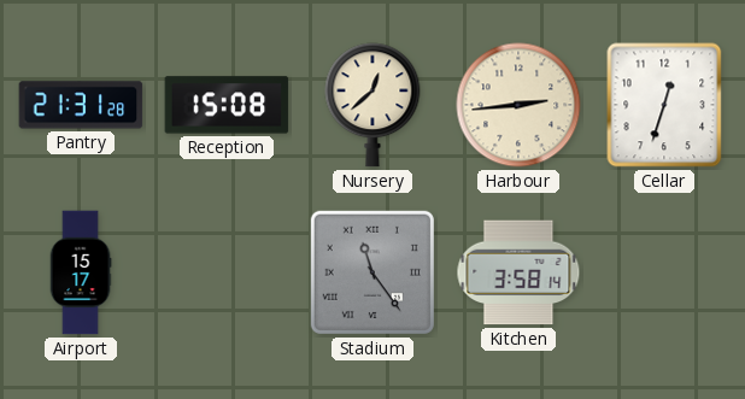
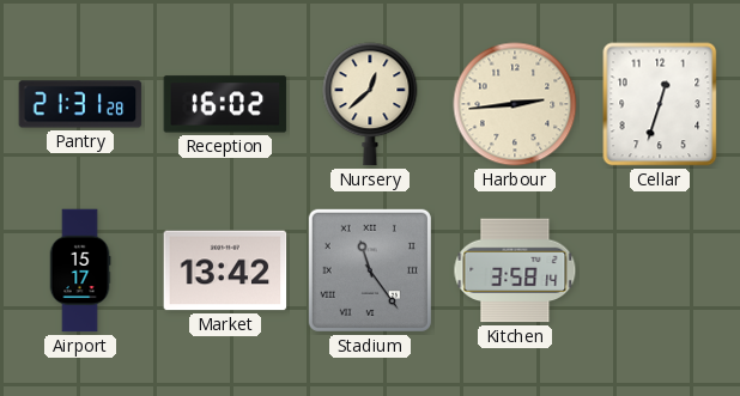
Reception: 15:08 -> 16:02
Market: none -> 13:42
